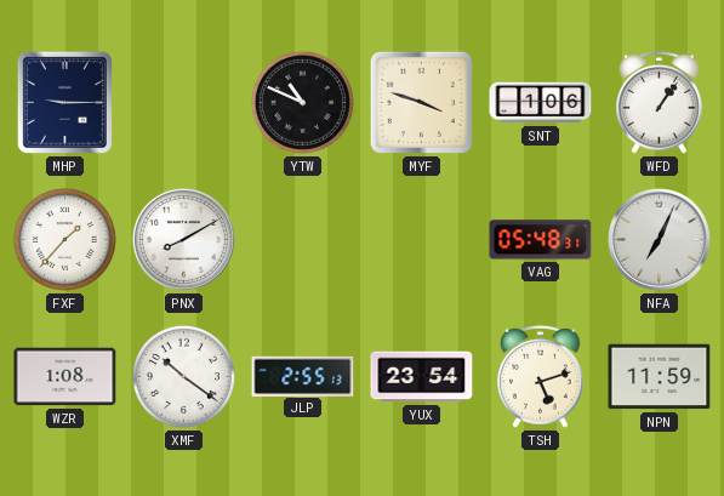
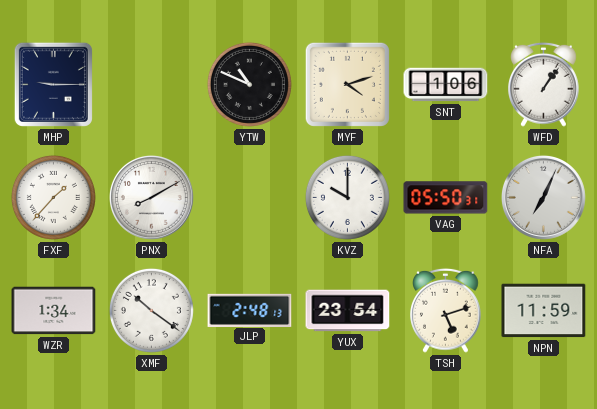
MYF: 3:48 -> 4:12
KVZ: none -> 10:00
VAG: 05:48 -> 05:50
WZR: 1:08 -> 1:34
JLP: 2:55 -> 2:48
